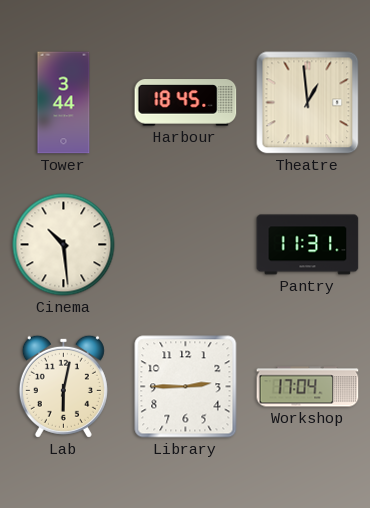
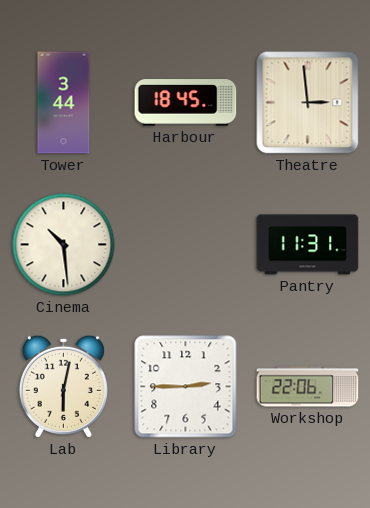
Theatre: 12:59 -> 2:59
Workshop: 17:04 -> 22:06
